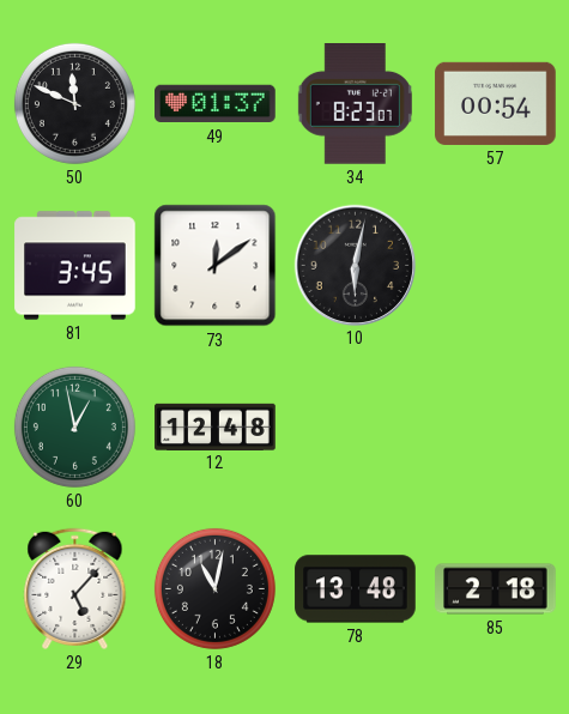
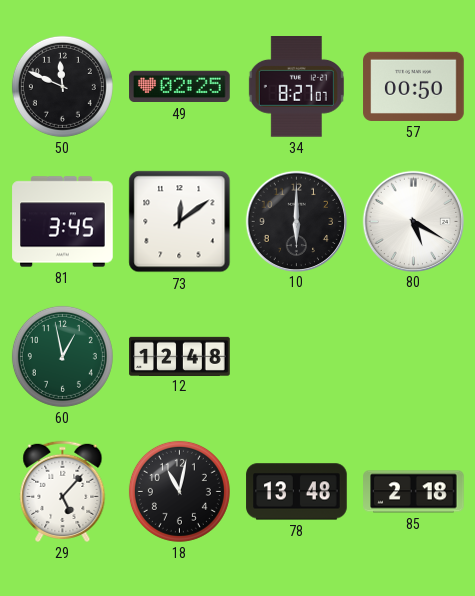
49: 01:37 -> 02:25
34: 8:23 -> 8:27
57: 00:54 -> 00:50
10: 6:02 -> 6:00
80: none -> 5:20
